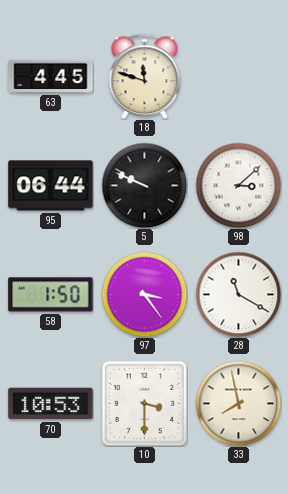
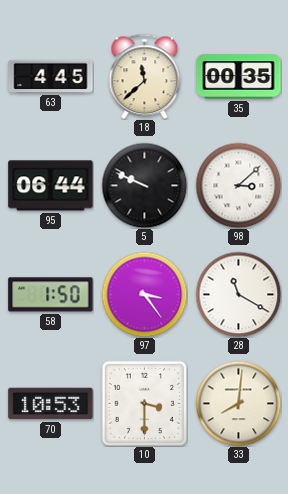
18: 11:48 -> 11:38
35: none -> 00:35
33: 7:58 -> 8:01
